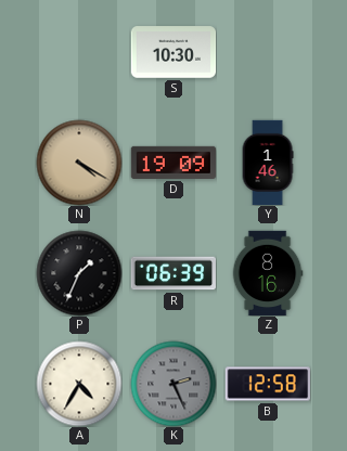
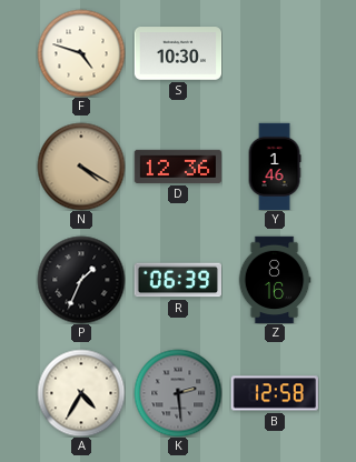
F: none -> 4:48
D: 19:09 -> 12:36
K: 2:26 -> 2:29
